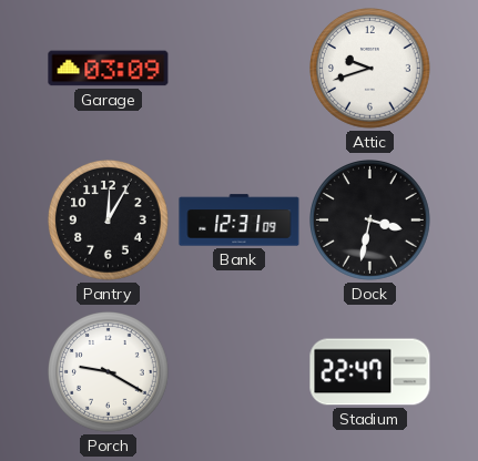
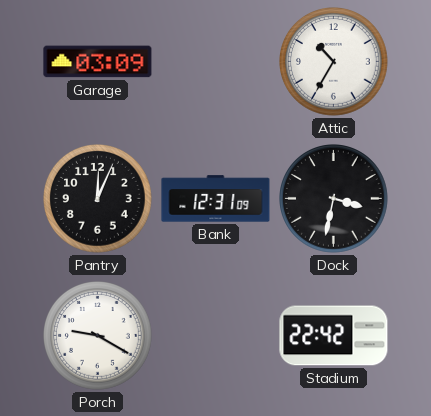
Attic: 9:42 -> 10:35
Pantry: 12:05 -> 12:04
Stadium: 22:47 -> 22:42
